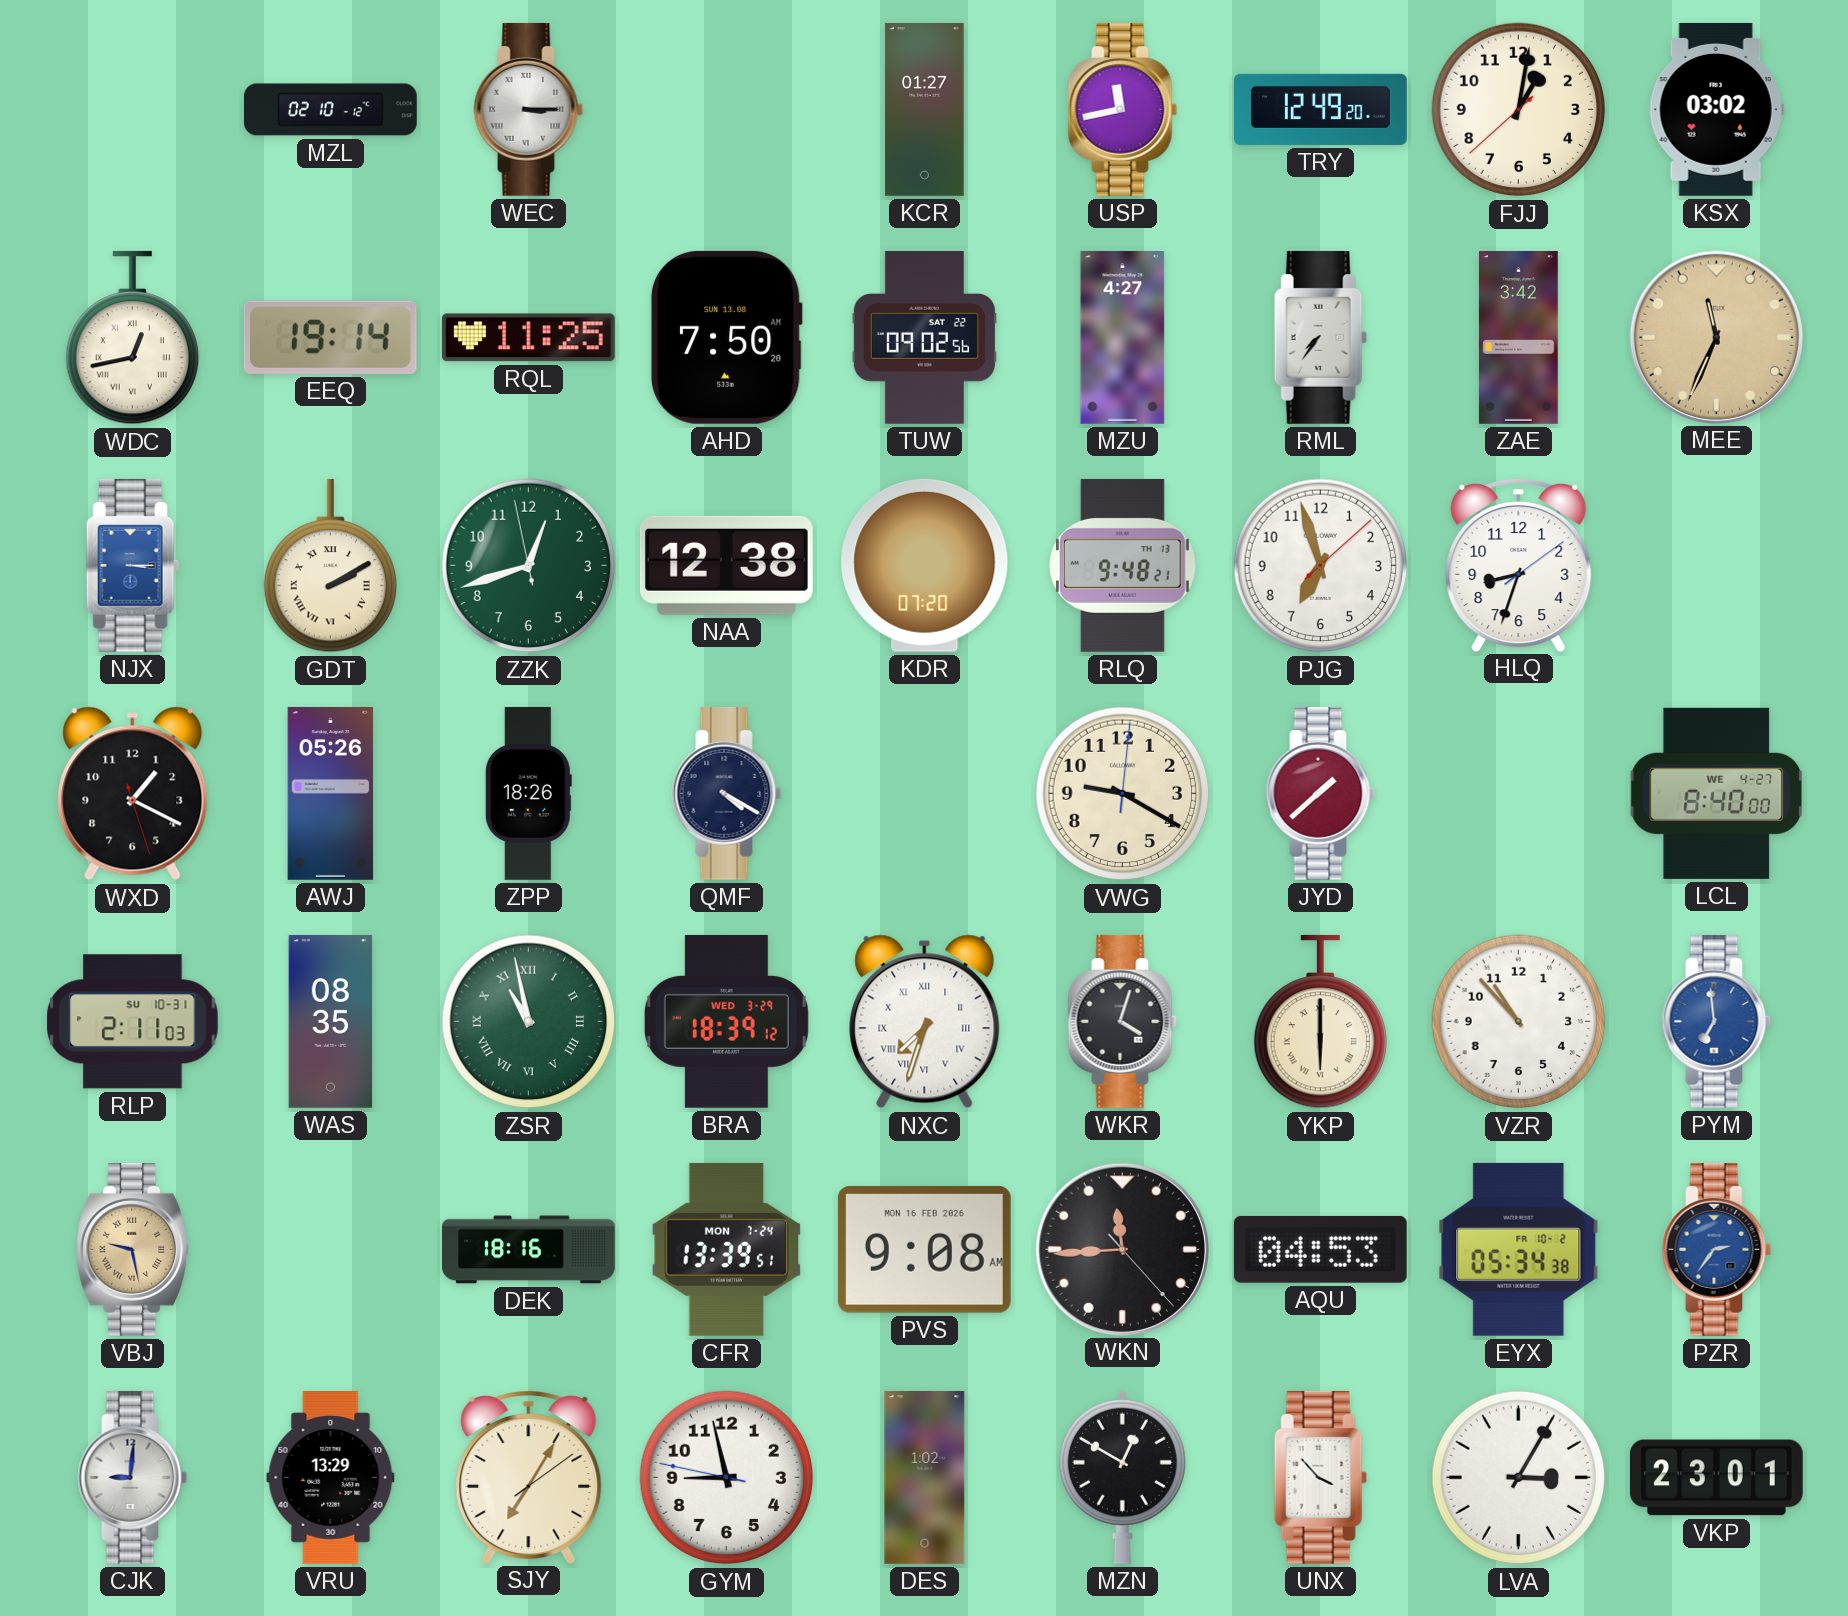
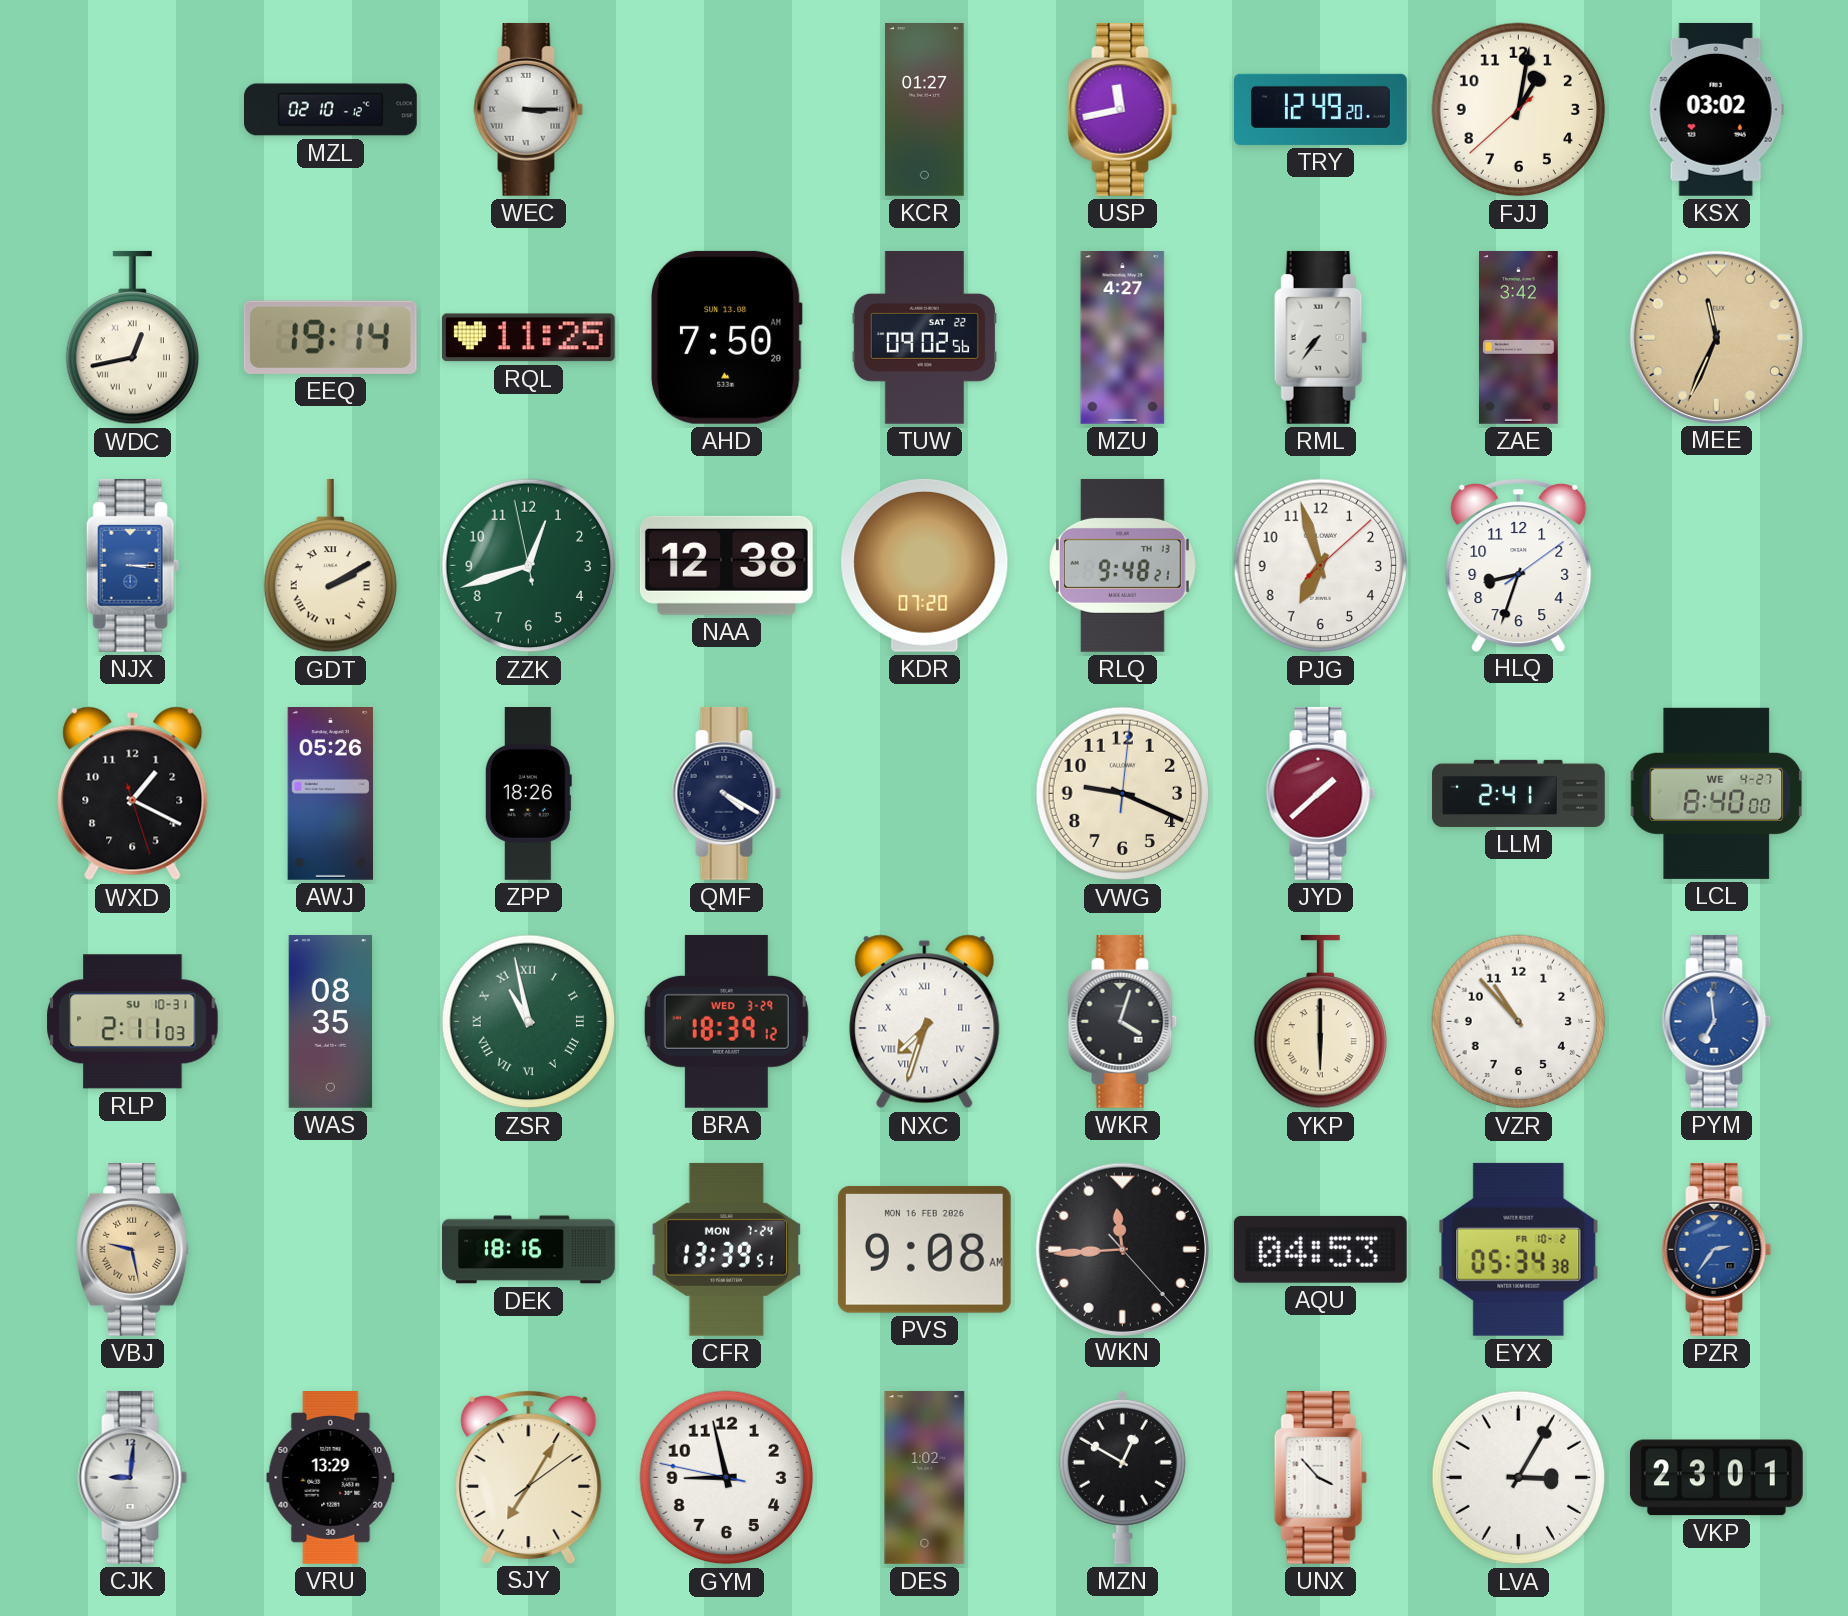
VWG: 9:20 -> 9:19
LLM: none -> 2:41
